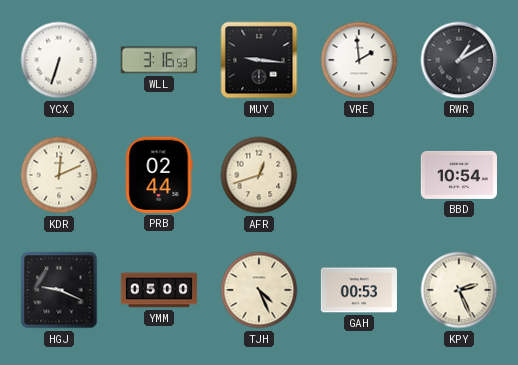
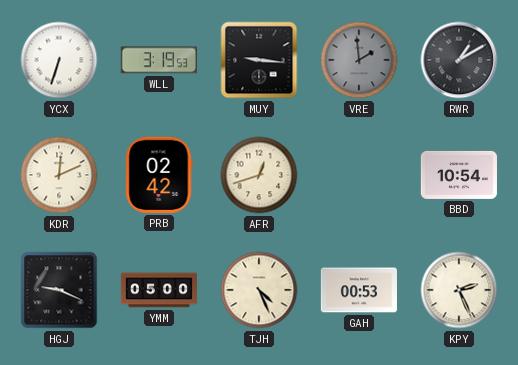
WLL: 3:16 -> 3:19
VRE dial: white -> grey
PRB: 02:44 -> 02:42
